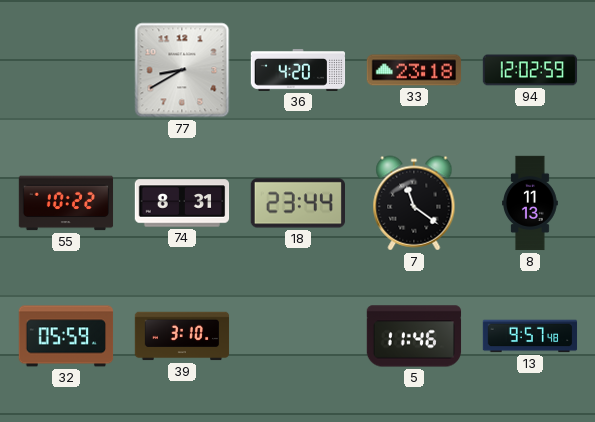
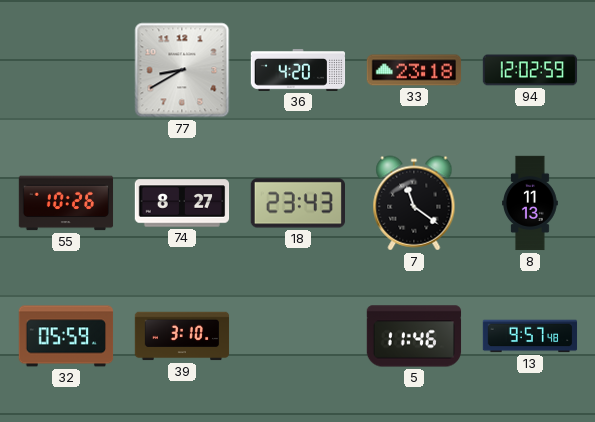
55: 10:22 -> 10:26
74: 8:31 -> 8:27
18: 23:44 -> 23:43
